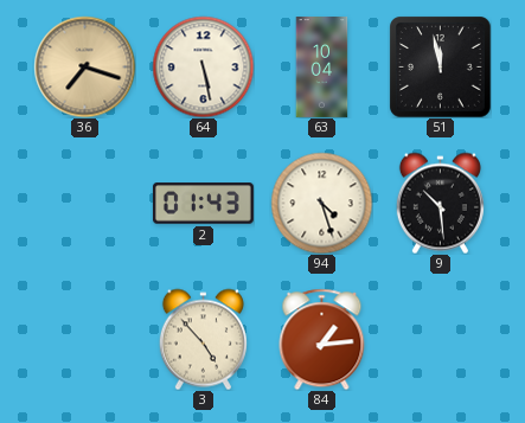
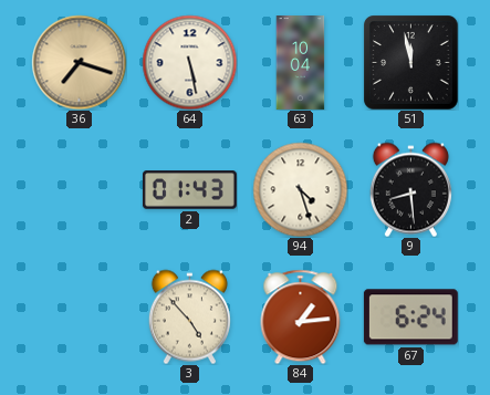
9: 10:29 -> 8:29
67: none -> 6:24
